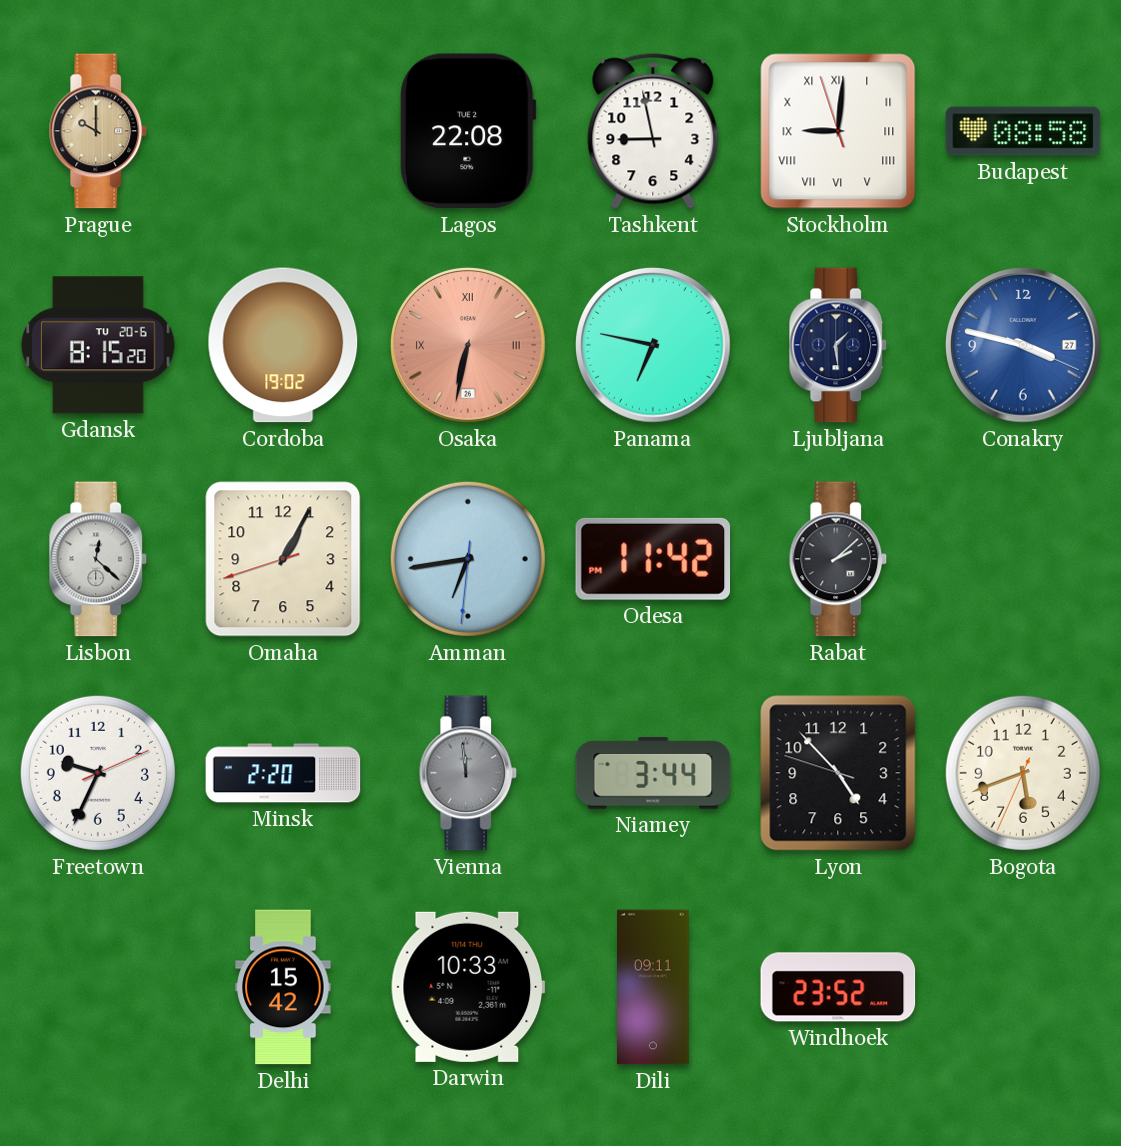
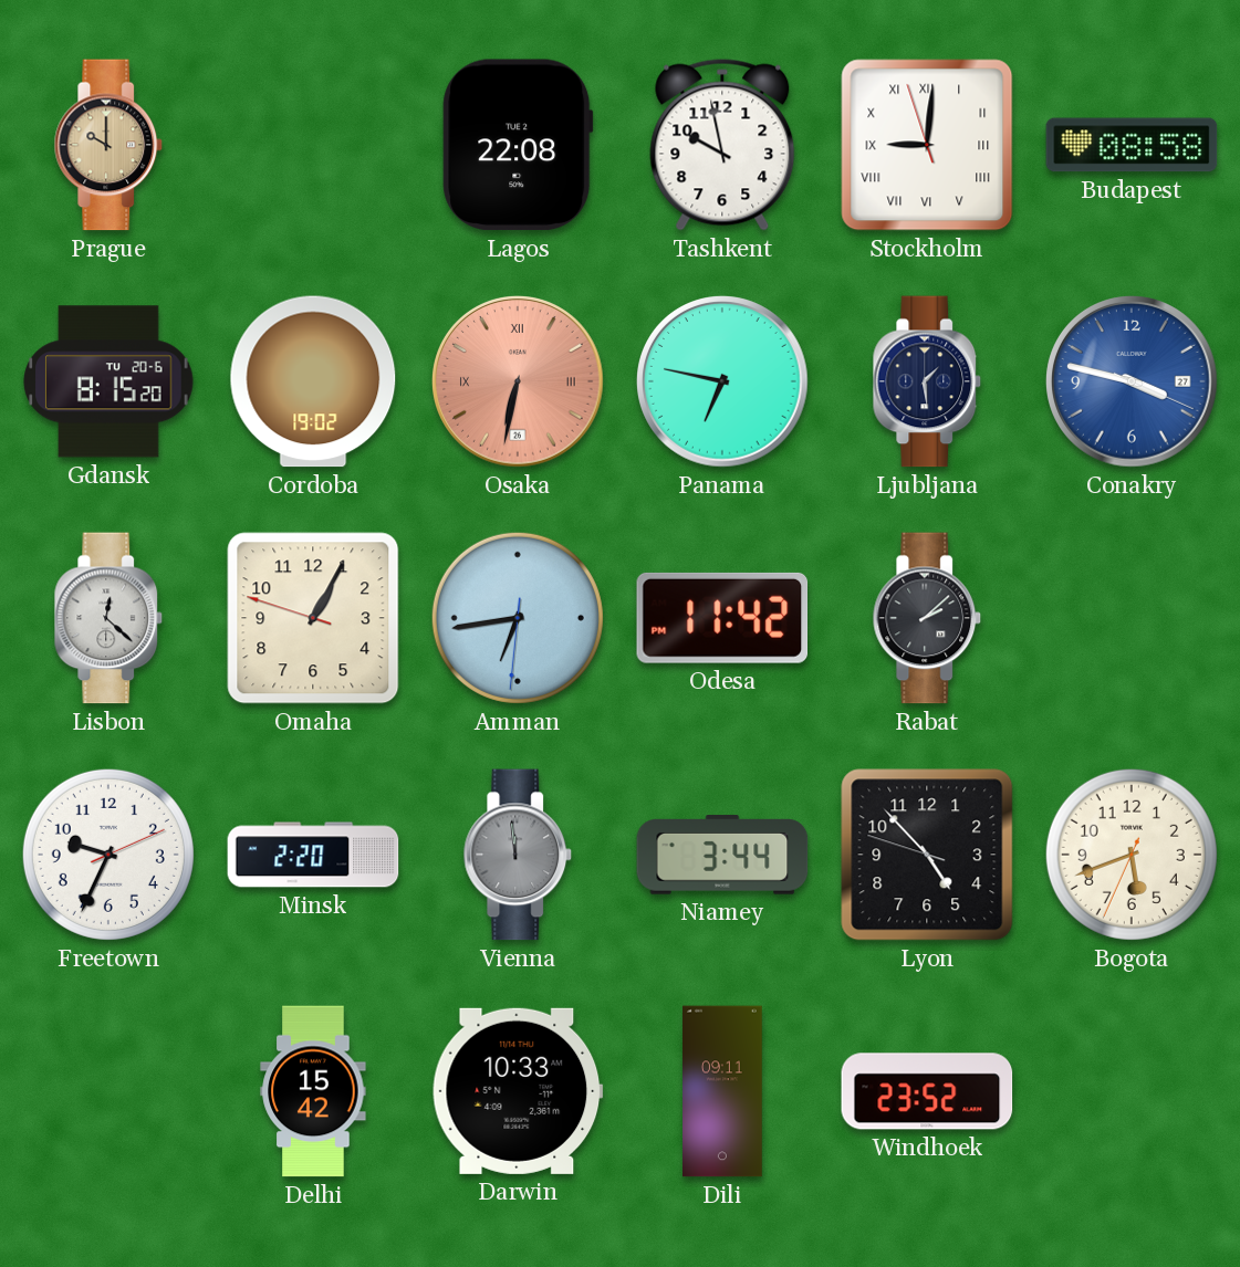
Tashkent: 8:58 -> 9:58
Omaha: 1:04:42 -> 1:04:48
